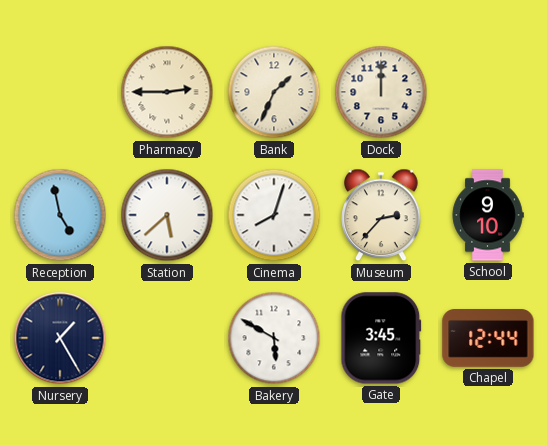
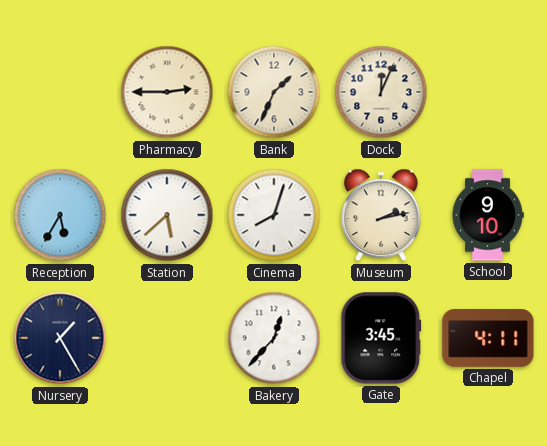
Dock: 12:00 -> 12:04
Reception: 4:58 -> 5:35
Museum: 2:37 -> 2:13
Bakery: 5:50 -> 12:37
Chapel: 12:44 -> 4:11
